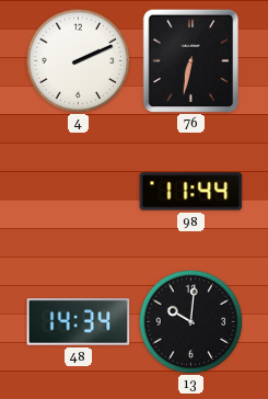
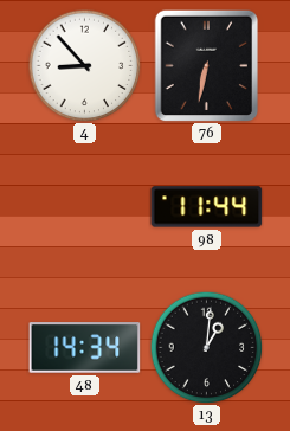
4: 2:11 -> 8:53
13: 10:01 -> 1:01
